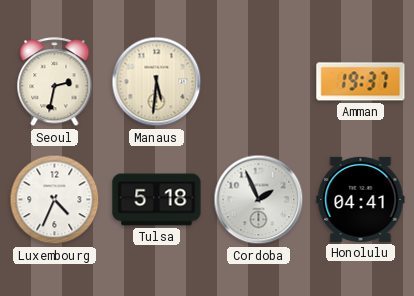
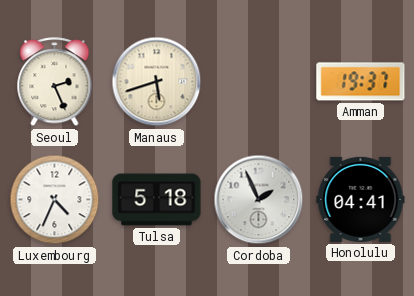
Seoul: 2:32 -> 2:26
Manaus: 5:31 -> 5:42
